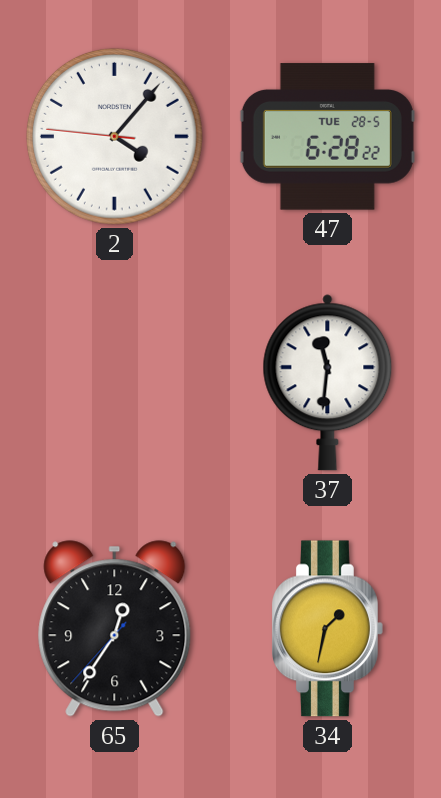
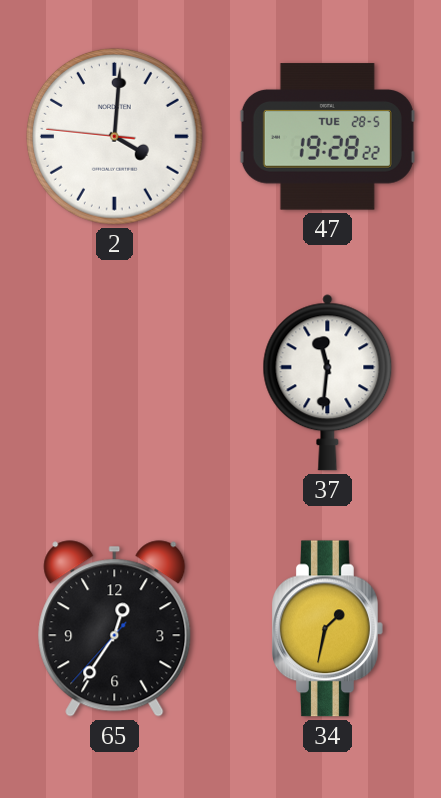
2: 4:06 -> 4:00
47: 6:28 -> 19:28
